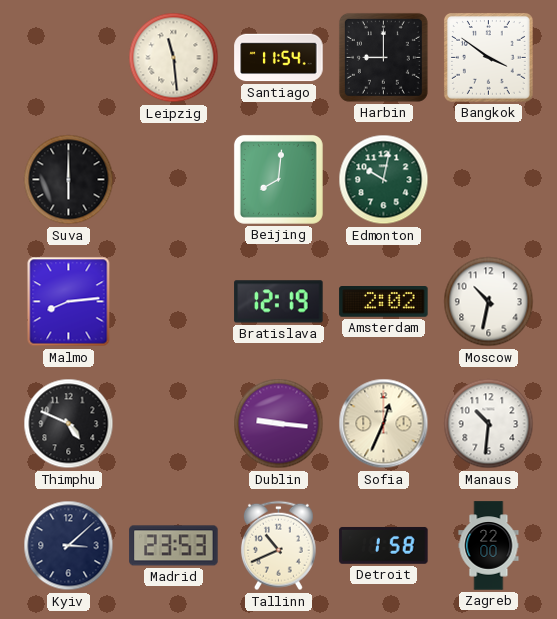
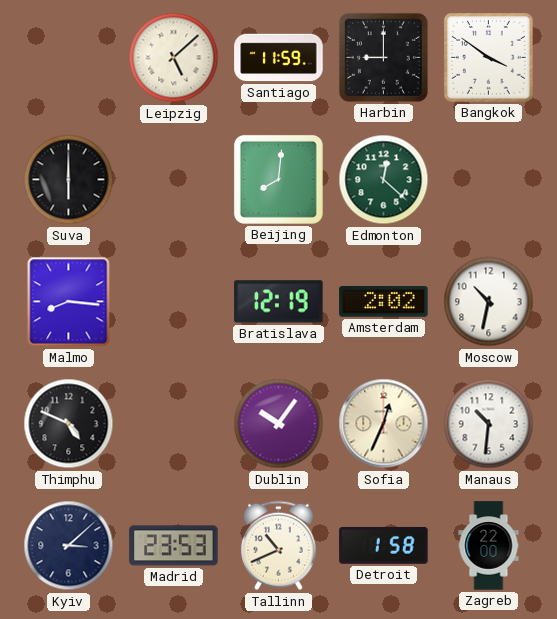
Leipzig: 11:29 -> 5:08
Santiago: 11:54 -> 11:59
Edmonton: 10:02 -> 12:22
Malmo: 8:14 -> 8:16
Dublin: 9:16 -> 10:06
